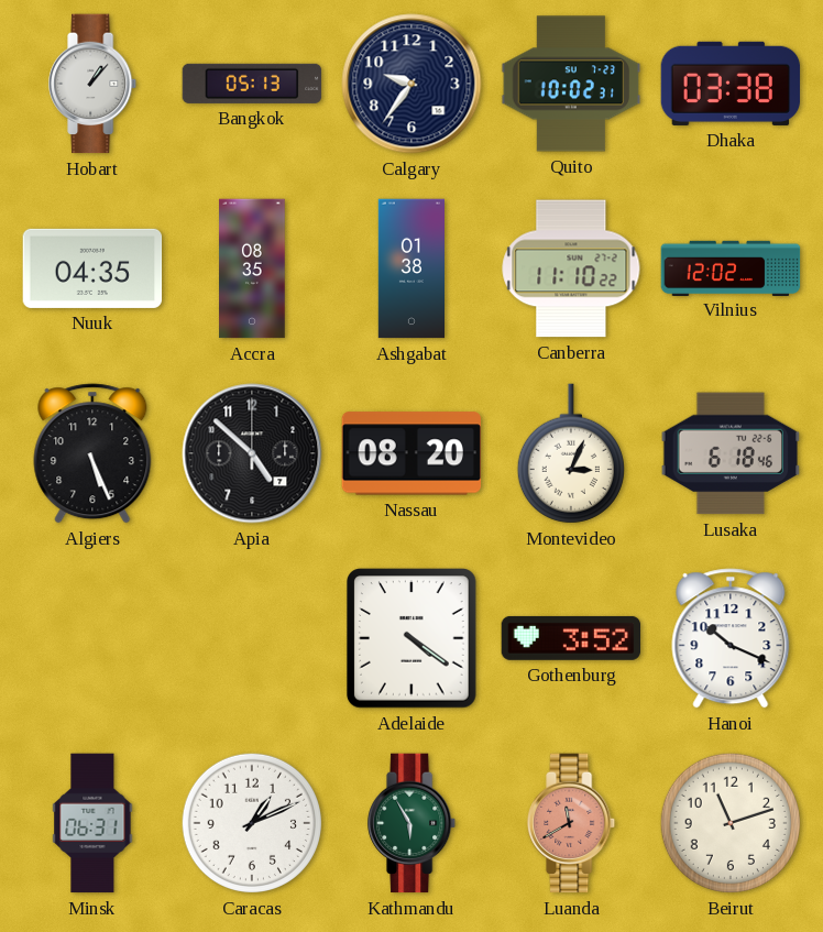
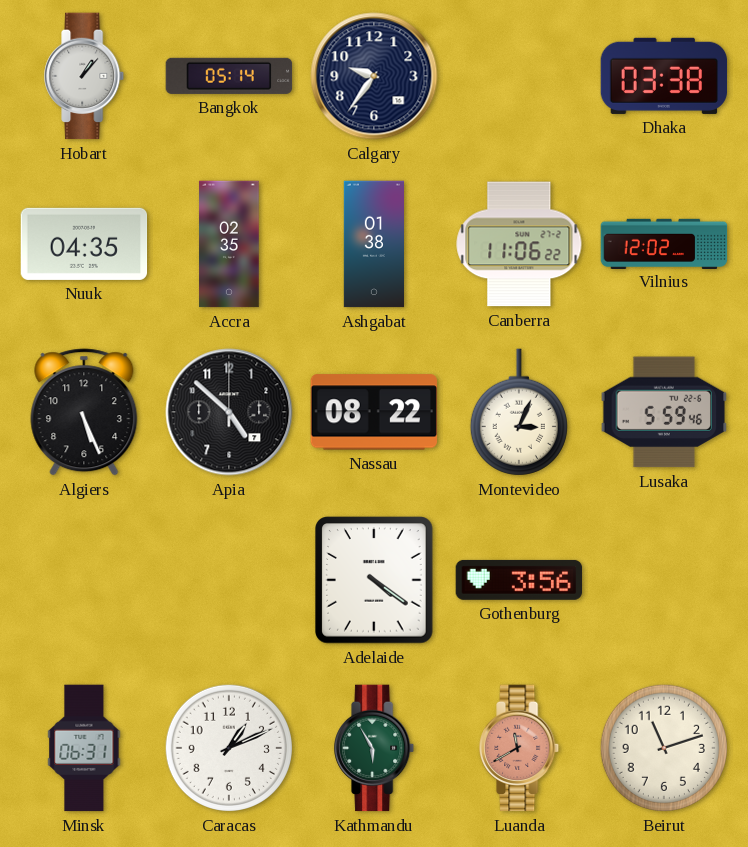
Bangkok: 05:13 -> 05:14
Quito: 10:02 -> none
Accra: 08:35 -> 02:35
Canberra: 11:10 -> 11:06
Nassau: 08:20 -> 08:22
Lusaka: 6:18 -> 5:59
Gothenburg: 3:52 -> 3:56
Hanoi: 10:19 -> none
